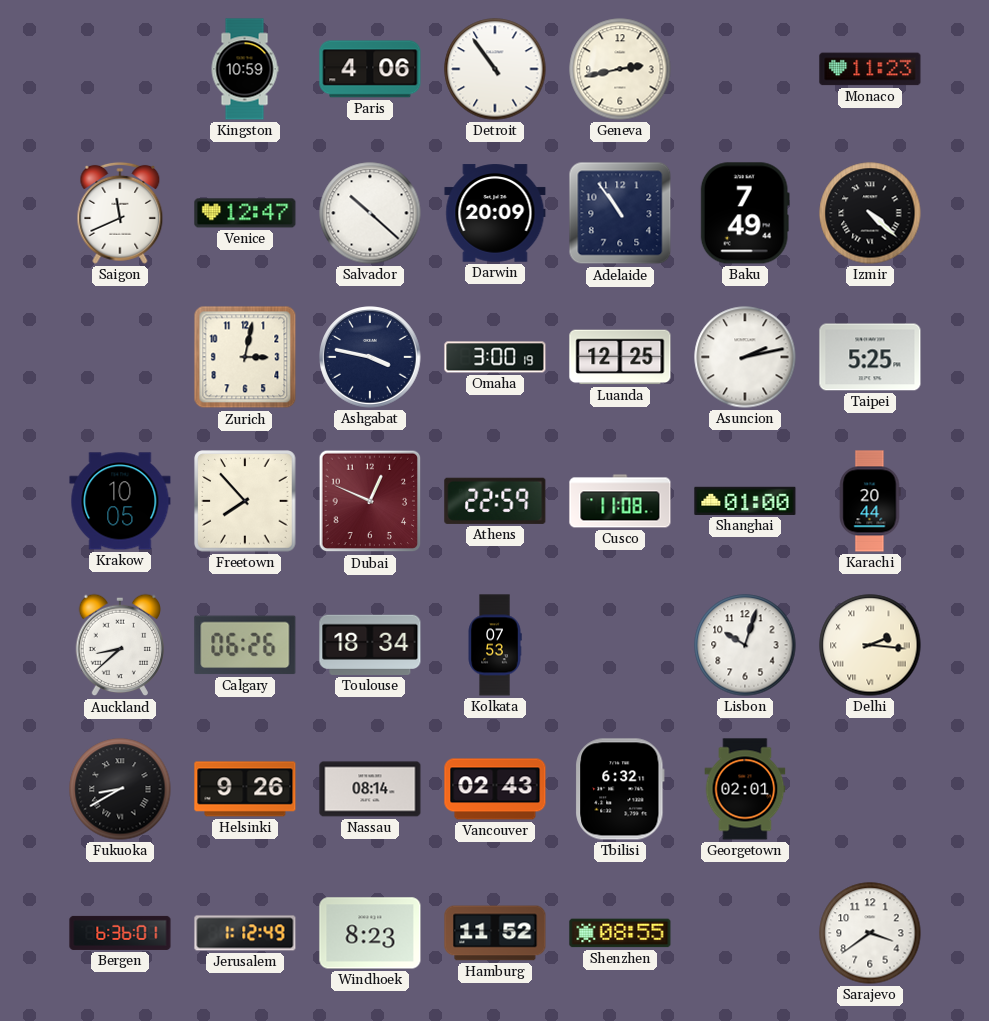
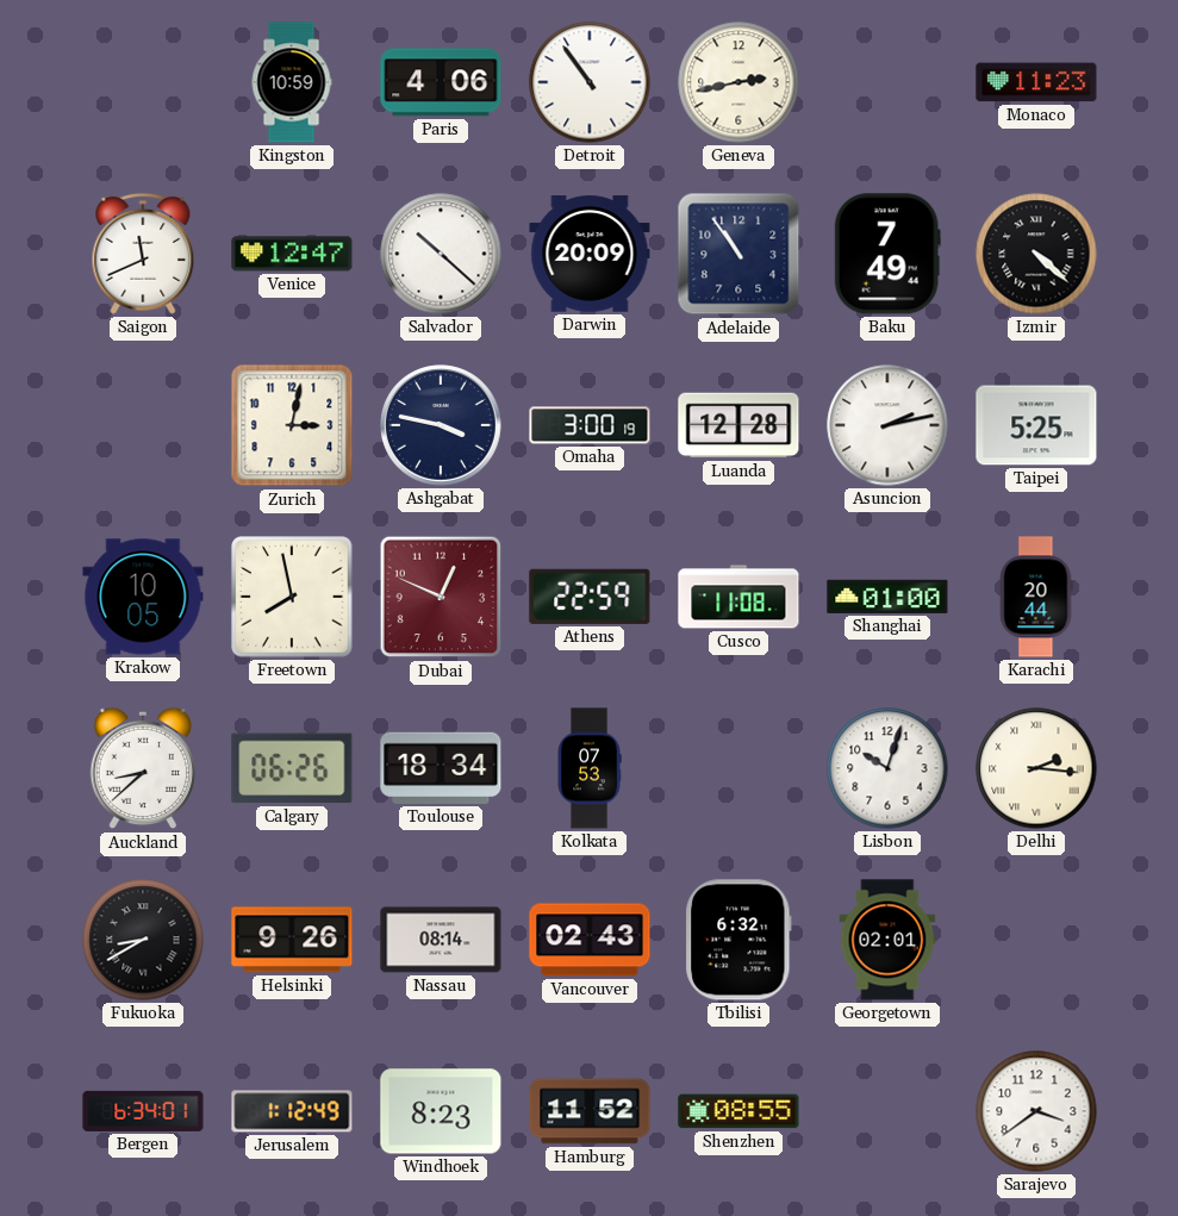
Luanda: 12:25 -> 12:28
Freetown: 7:53 -> 7:58
Bergen: 6:36 -> 6:34
